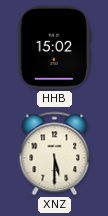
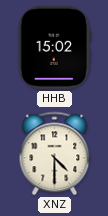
XNZ: 5:30 -> 4:30
